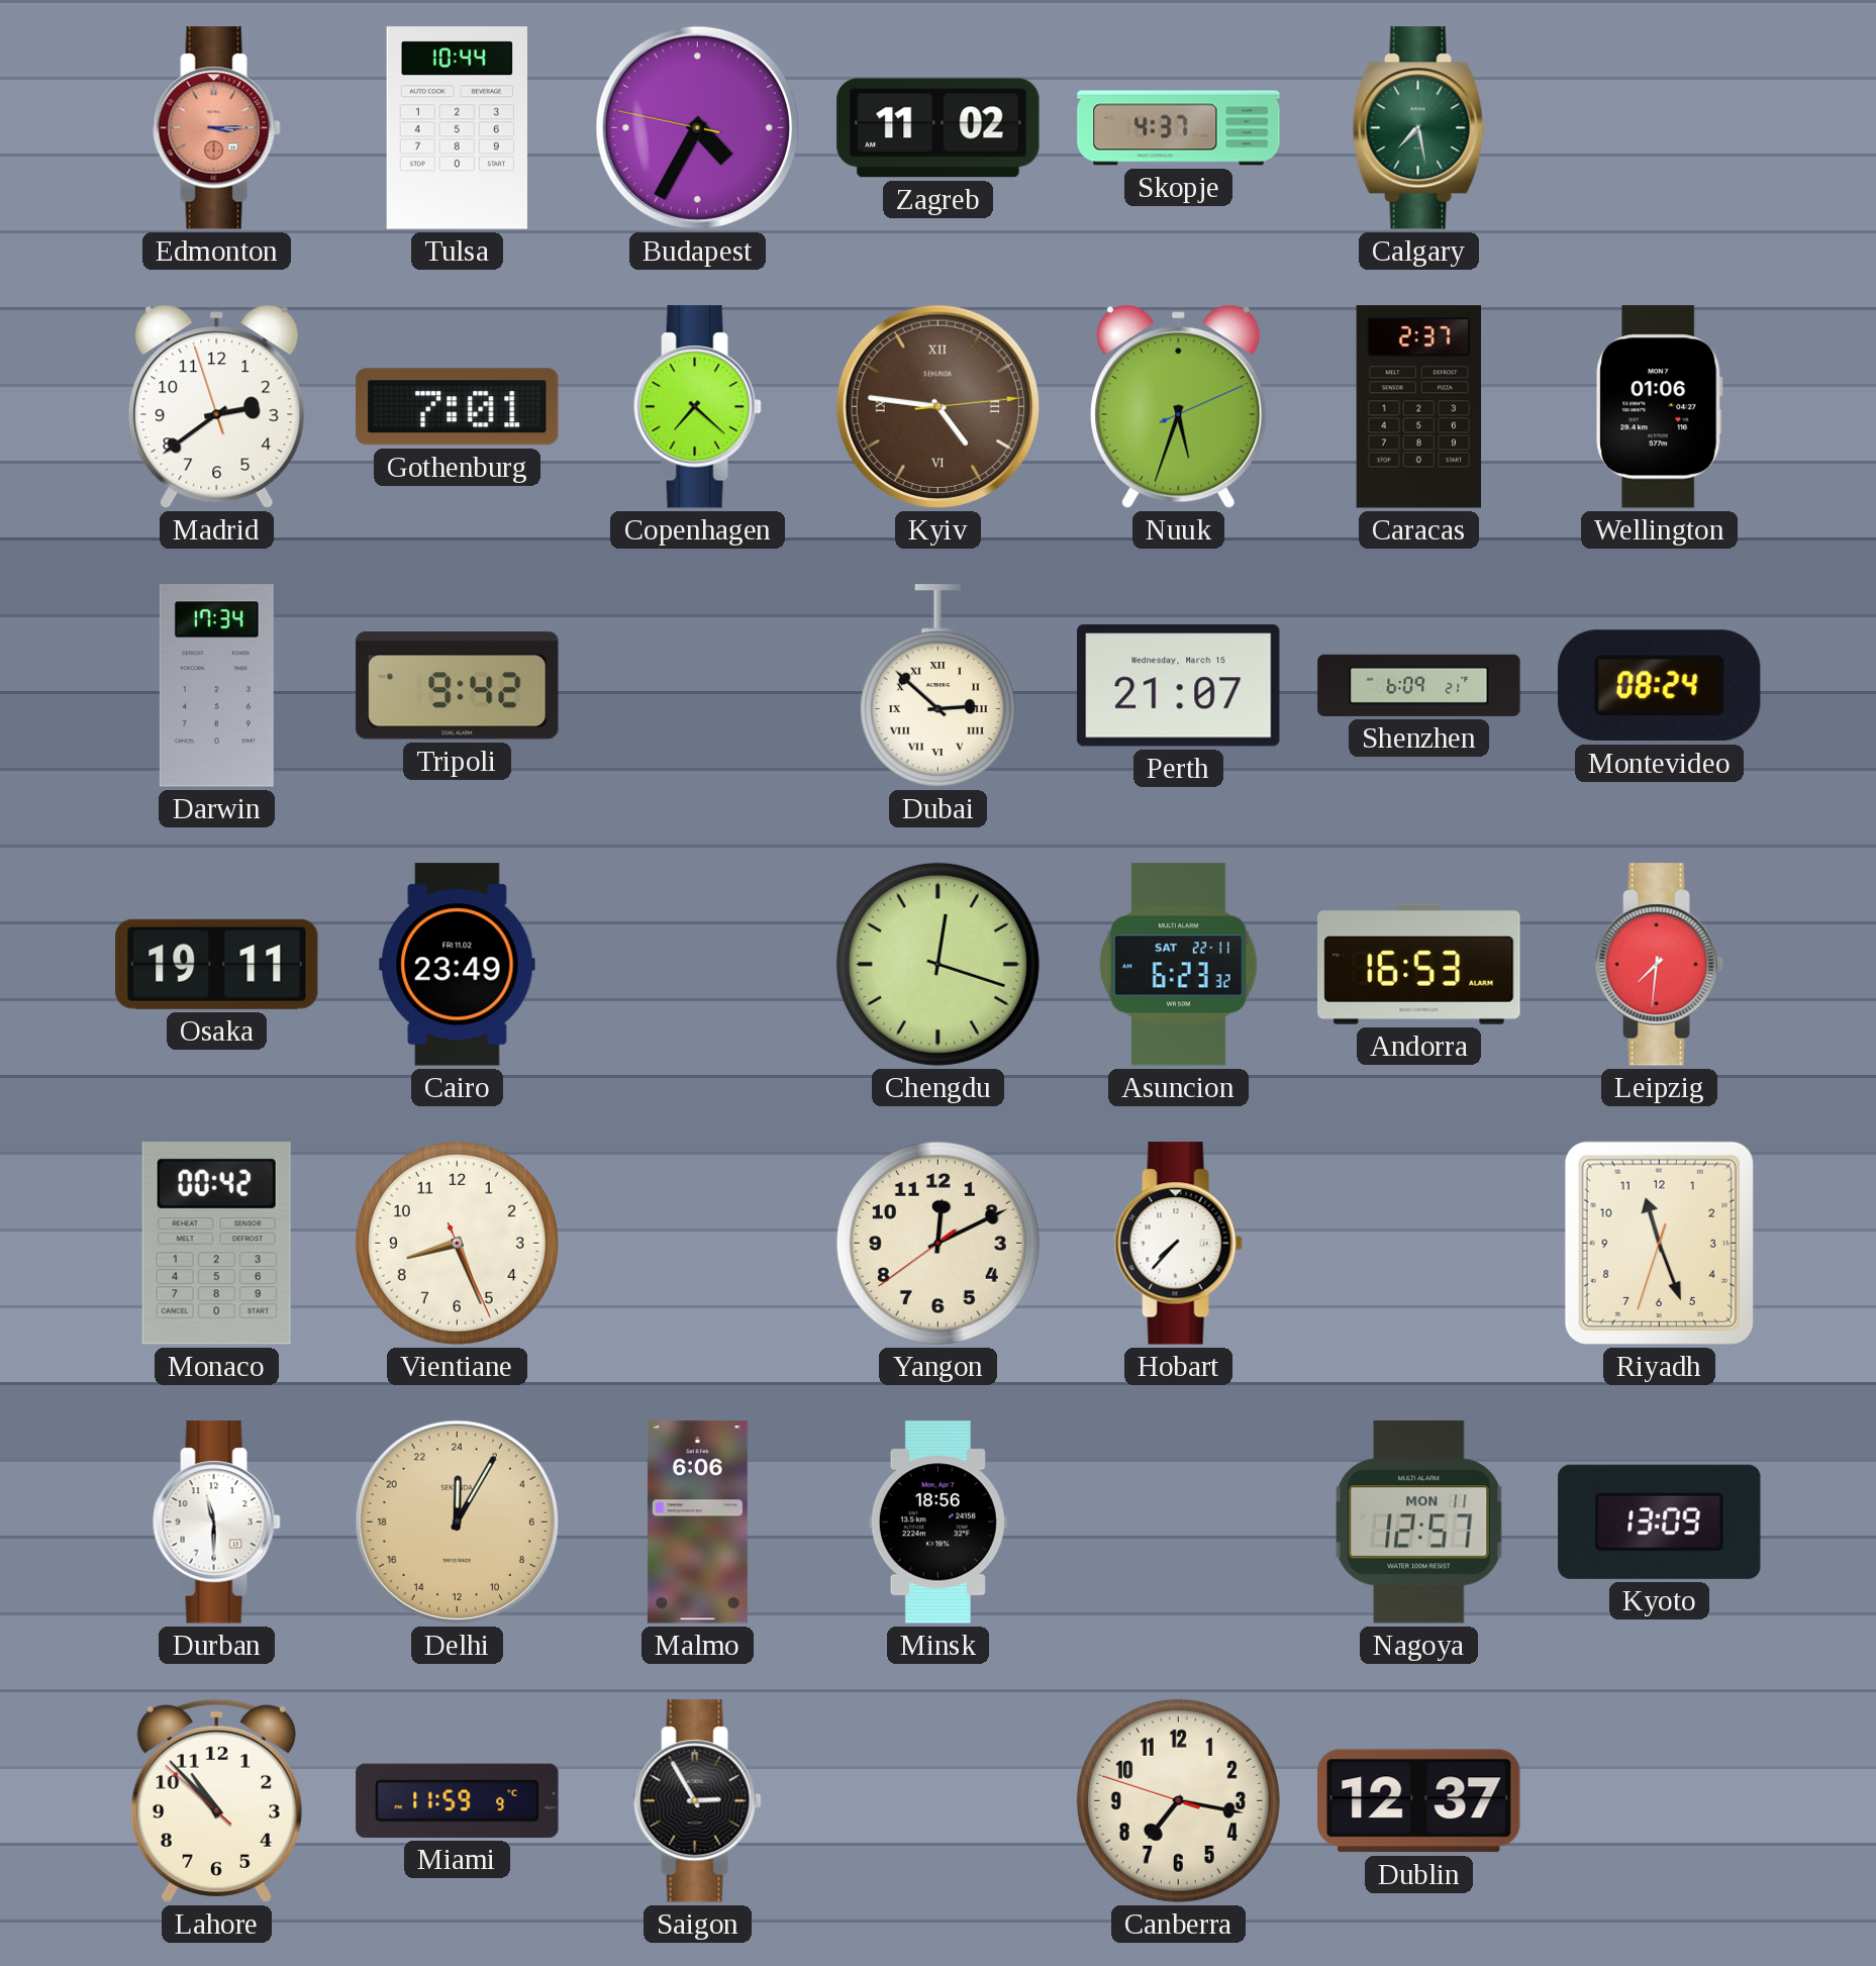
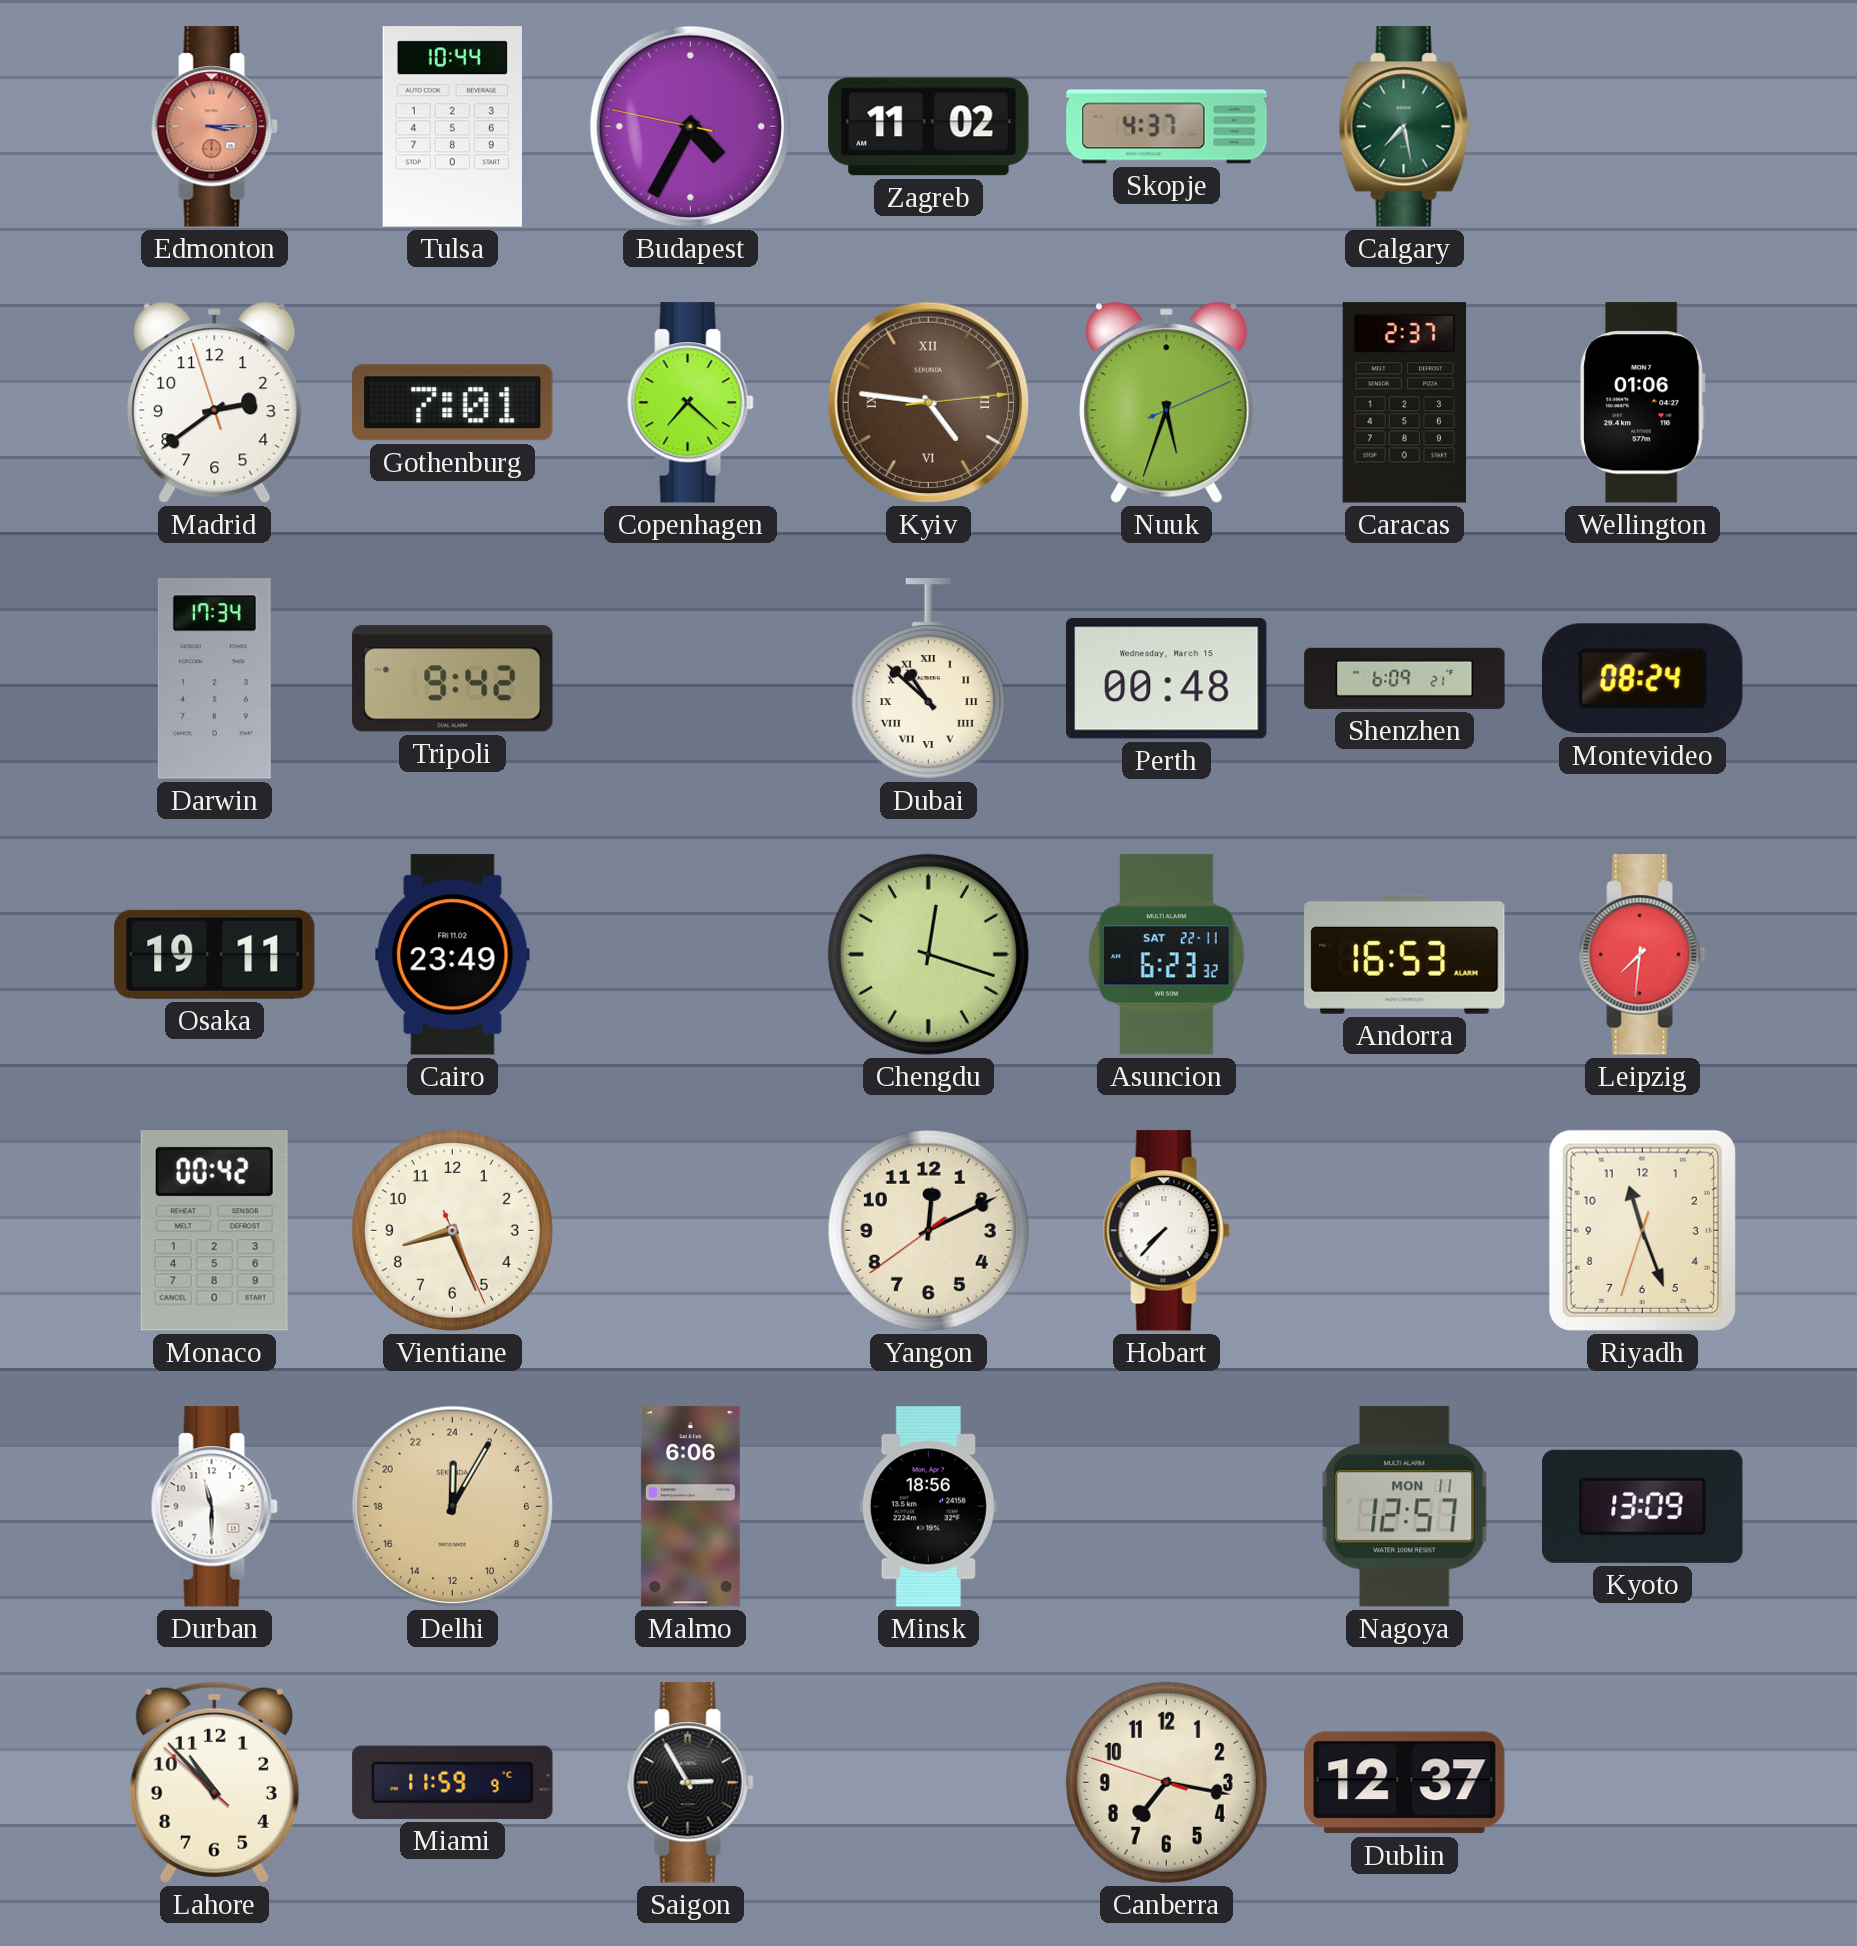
Dubai: 2:52 -> 10:52
Perth: 21:07 -> 00:48
